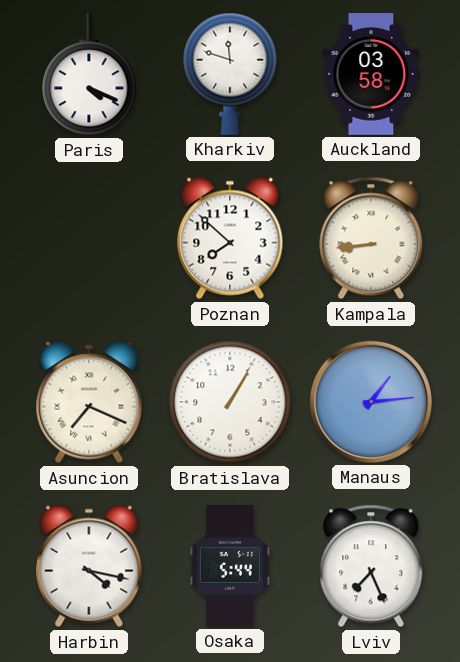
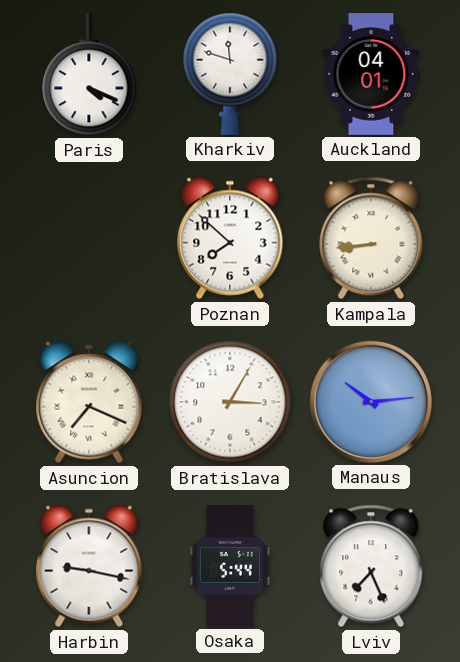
Auckland: 03:58 -> 04:01
Bratislava: 1:05 -> 3:05
Manaus: 1:14 -> 10:14
Harbin: 4:17 -> 9:17
